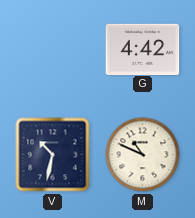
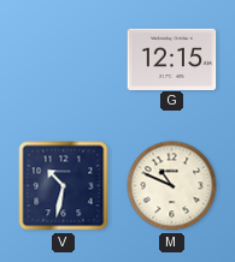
G: 4:42 -> 12:15
